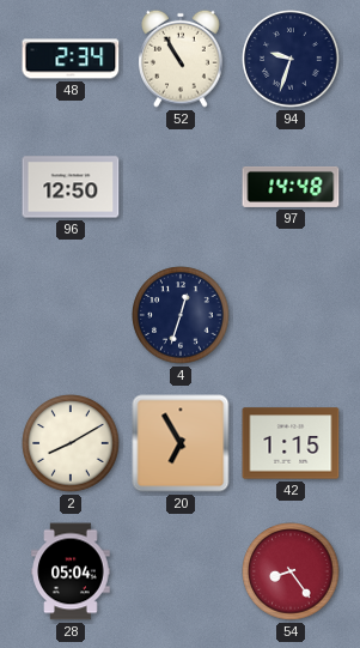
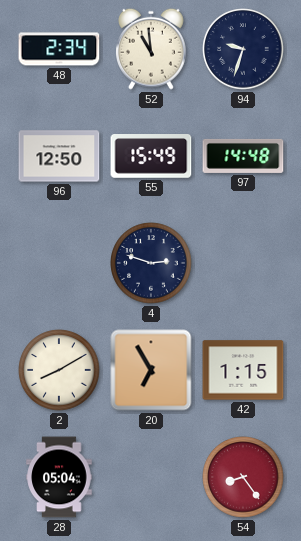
52: 10:55 -> 10:59
55: none -> 15:49
4: 12:33 -> 2:48
